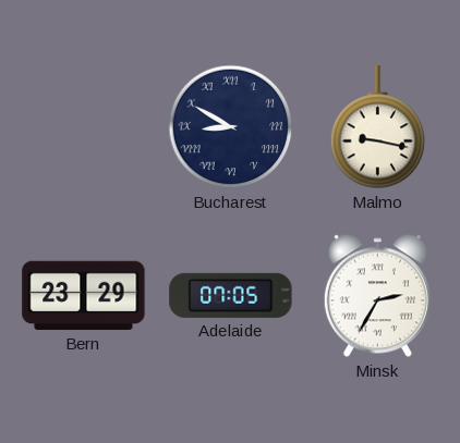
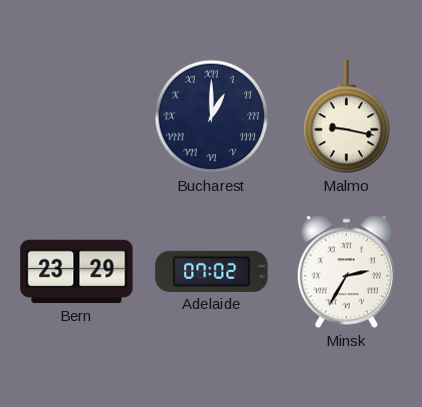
Bucharest: 8:50 -> 1:00
Adelaide: 07:05 -> 07:02
